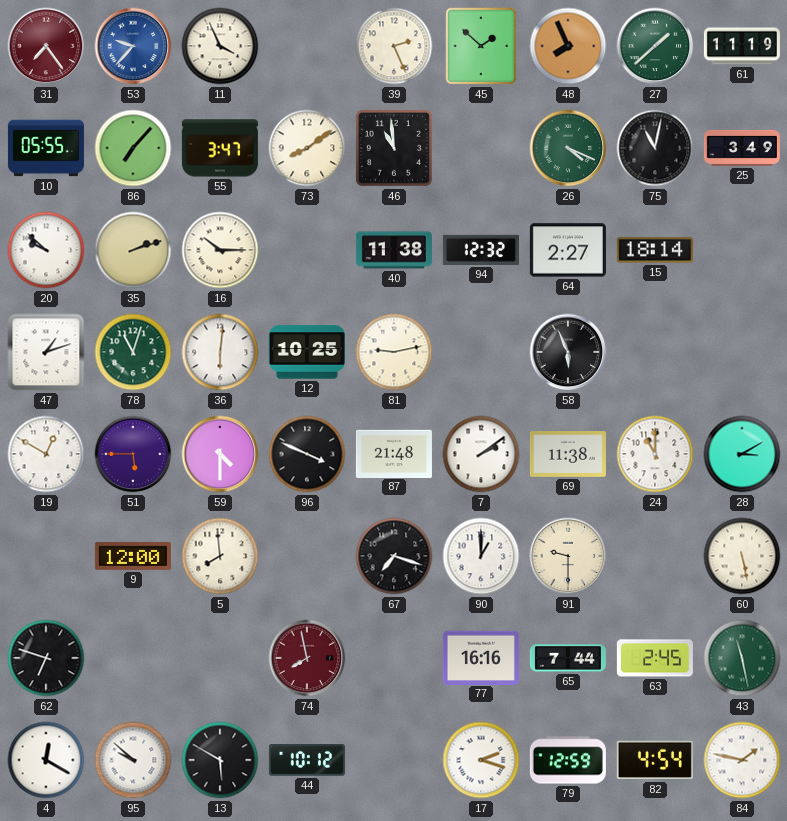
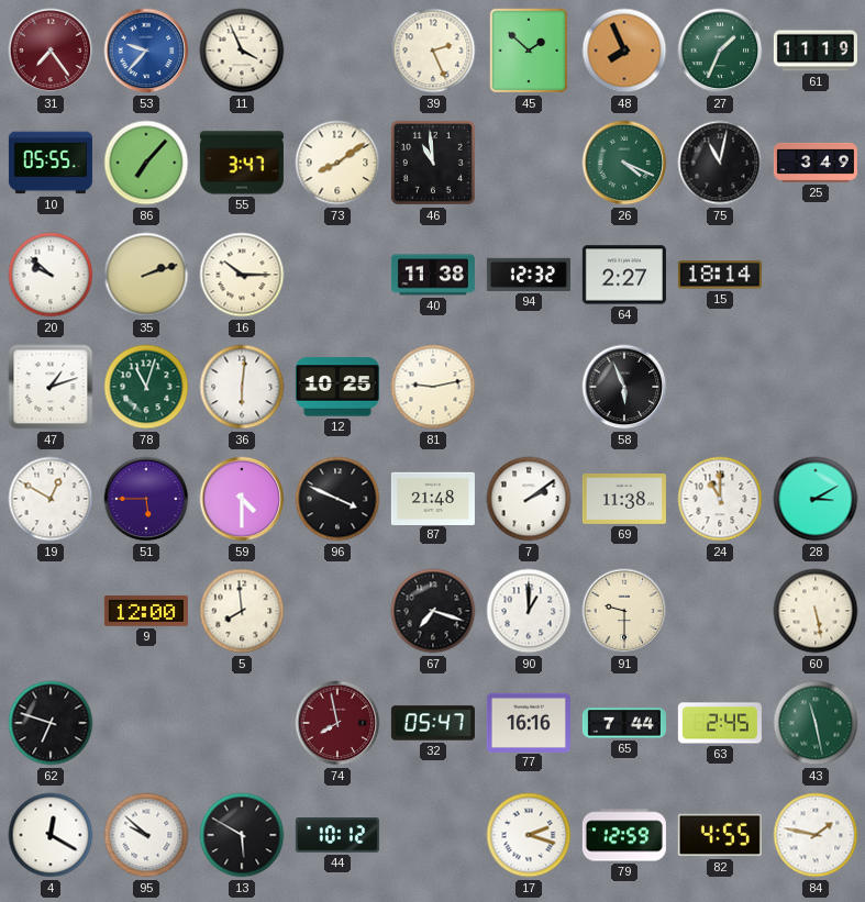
27: 1:38 -> 1:34
32: none -> 05:47
82: 4:54 -> 4:55
